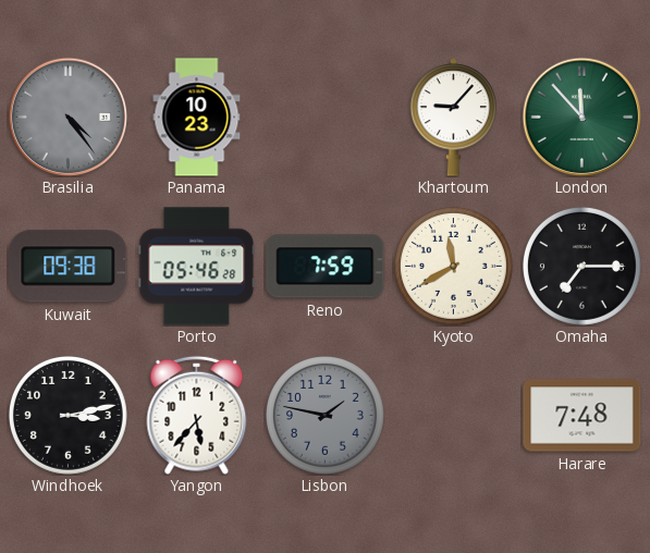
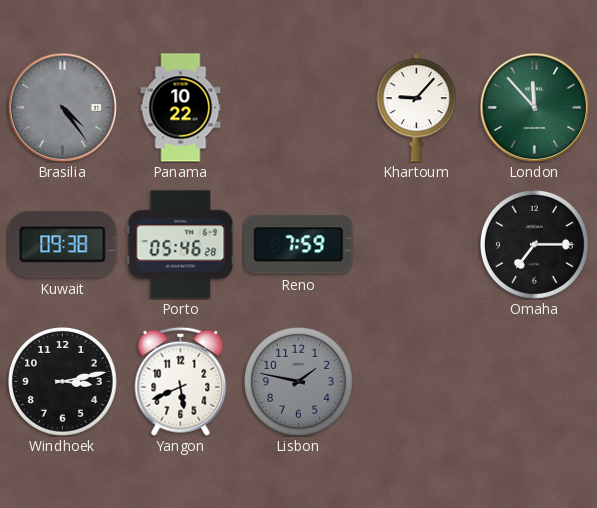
Panama: 10:23 -> 10:22
Kyoto: 11:40 -> none
Yangon: 5:37 -> 5:41
Harare: 7:48 -> none
